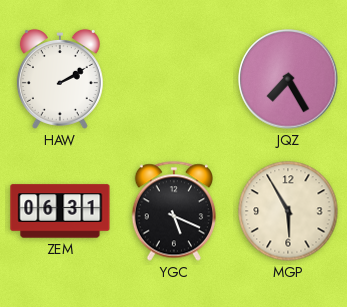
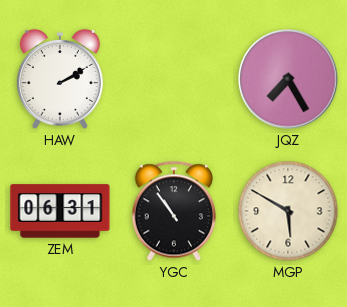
YGC: 5:19 -> 10:54
MGP: 5:55 -> 5:50
